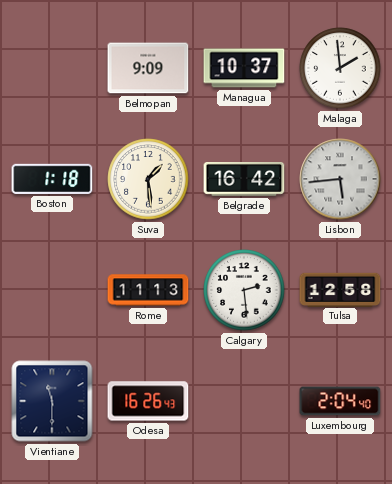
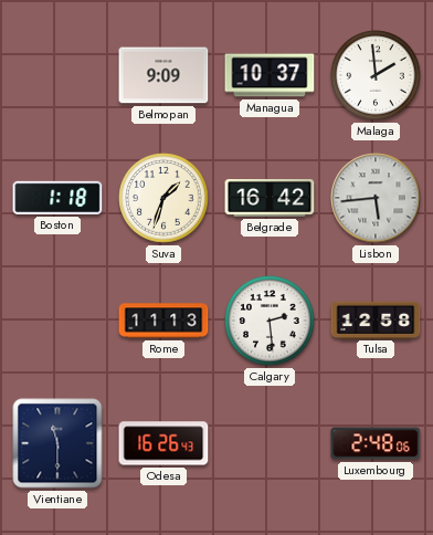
Suva: 1:29 -> 1:33
Luxembourg: 2:04 -> 2:48
